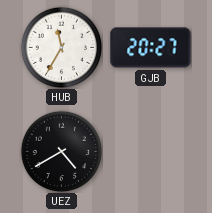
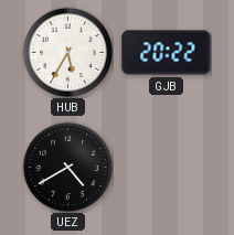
HUB: 11:35 -> 5:35
GJB: 20:27 -> 20:22
